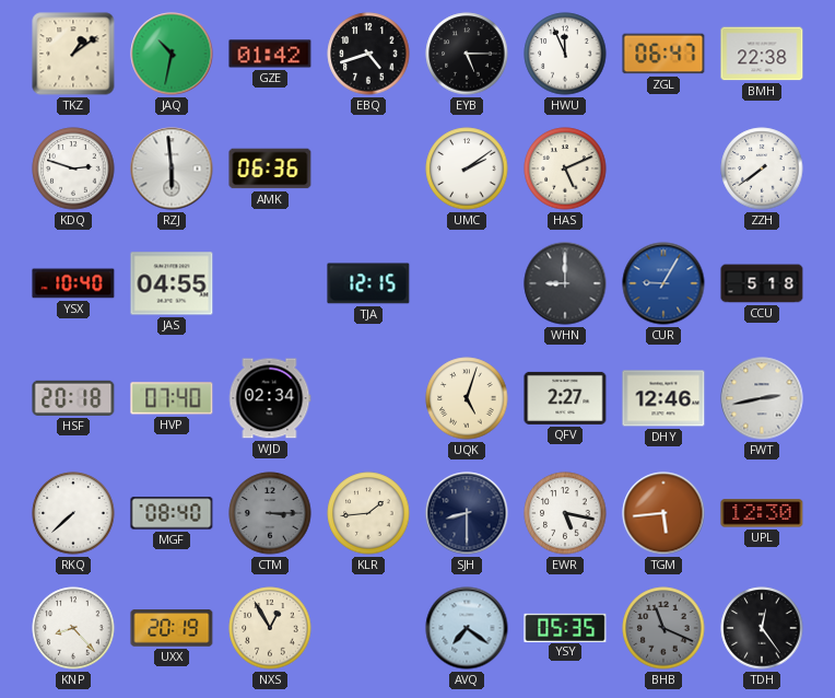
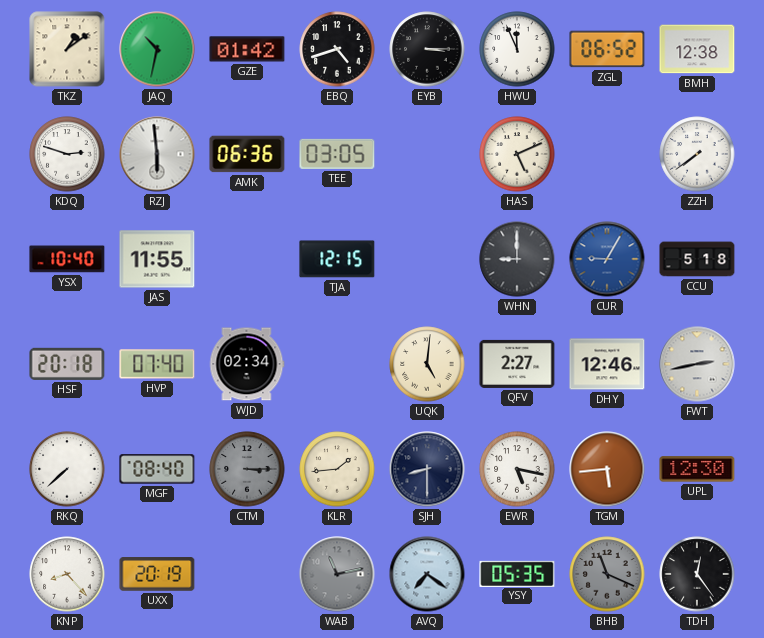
EYB: 5:15 -> 3:15
ZGL: 06:47 -> 06:52
BMH: 22:38 -> 12:38
TEE: none -> 03:05
UMC: 2:09 -> none
JAS: 04:55 -> 11:55
UQK: 5:03 -> 5:01
NXS: 12:55 -> none
WAB: none -> 11:13
